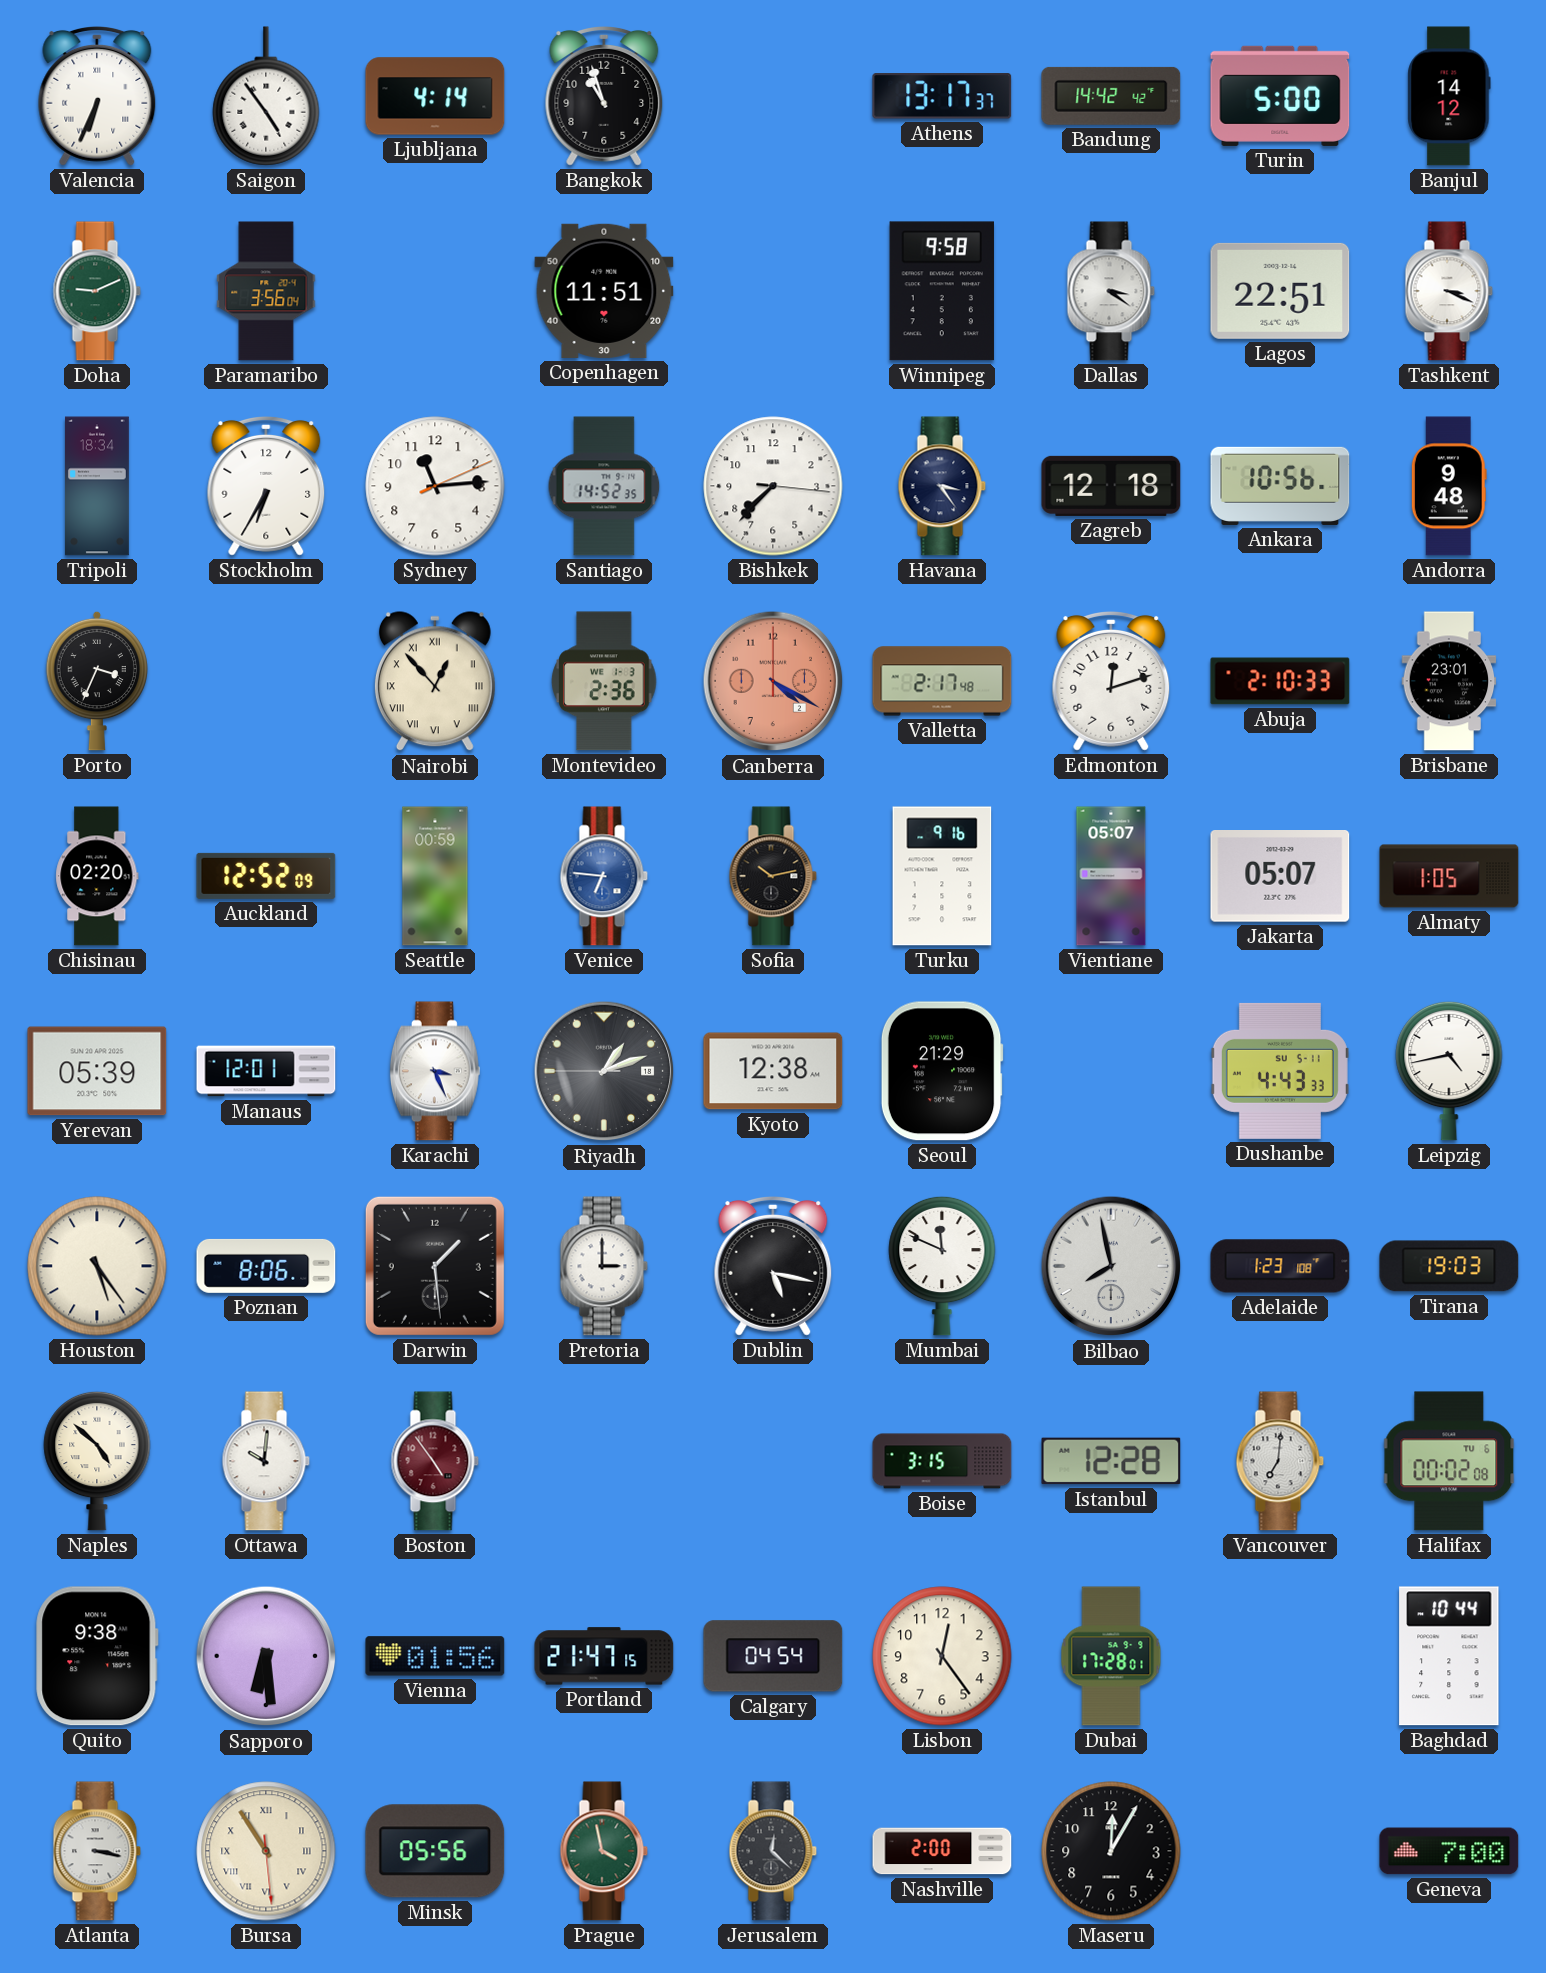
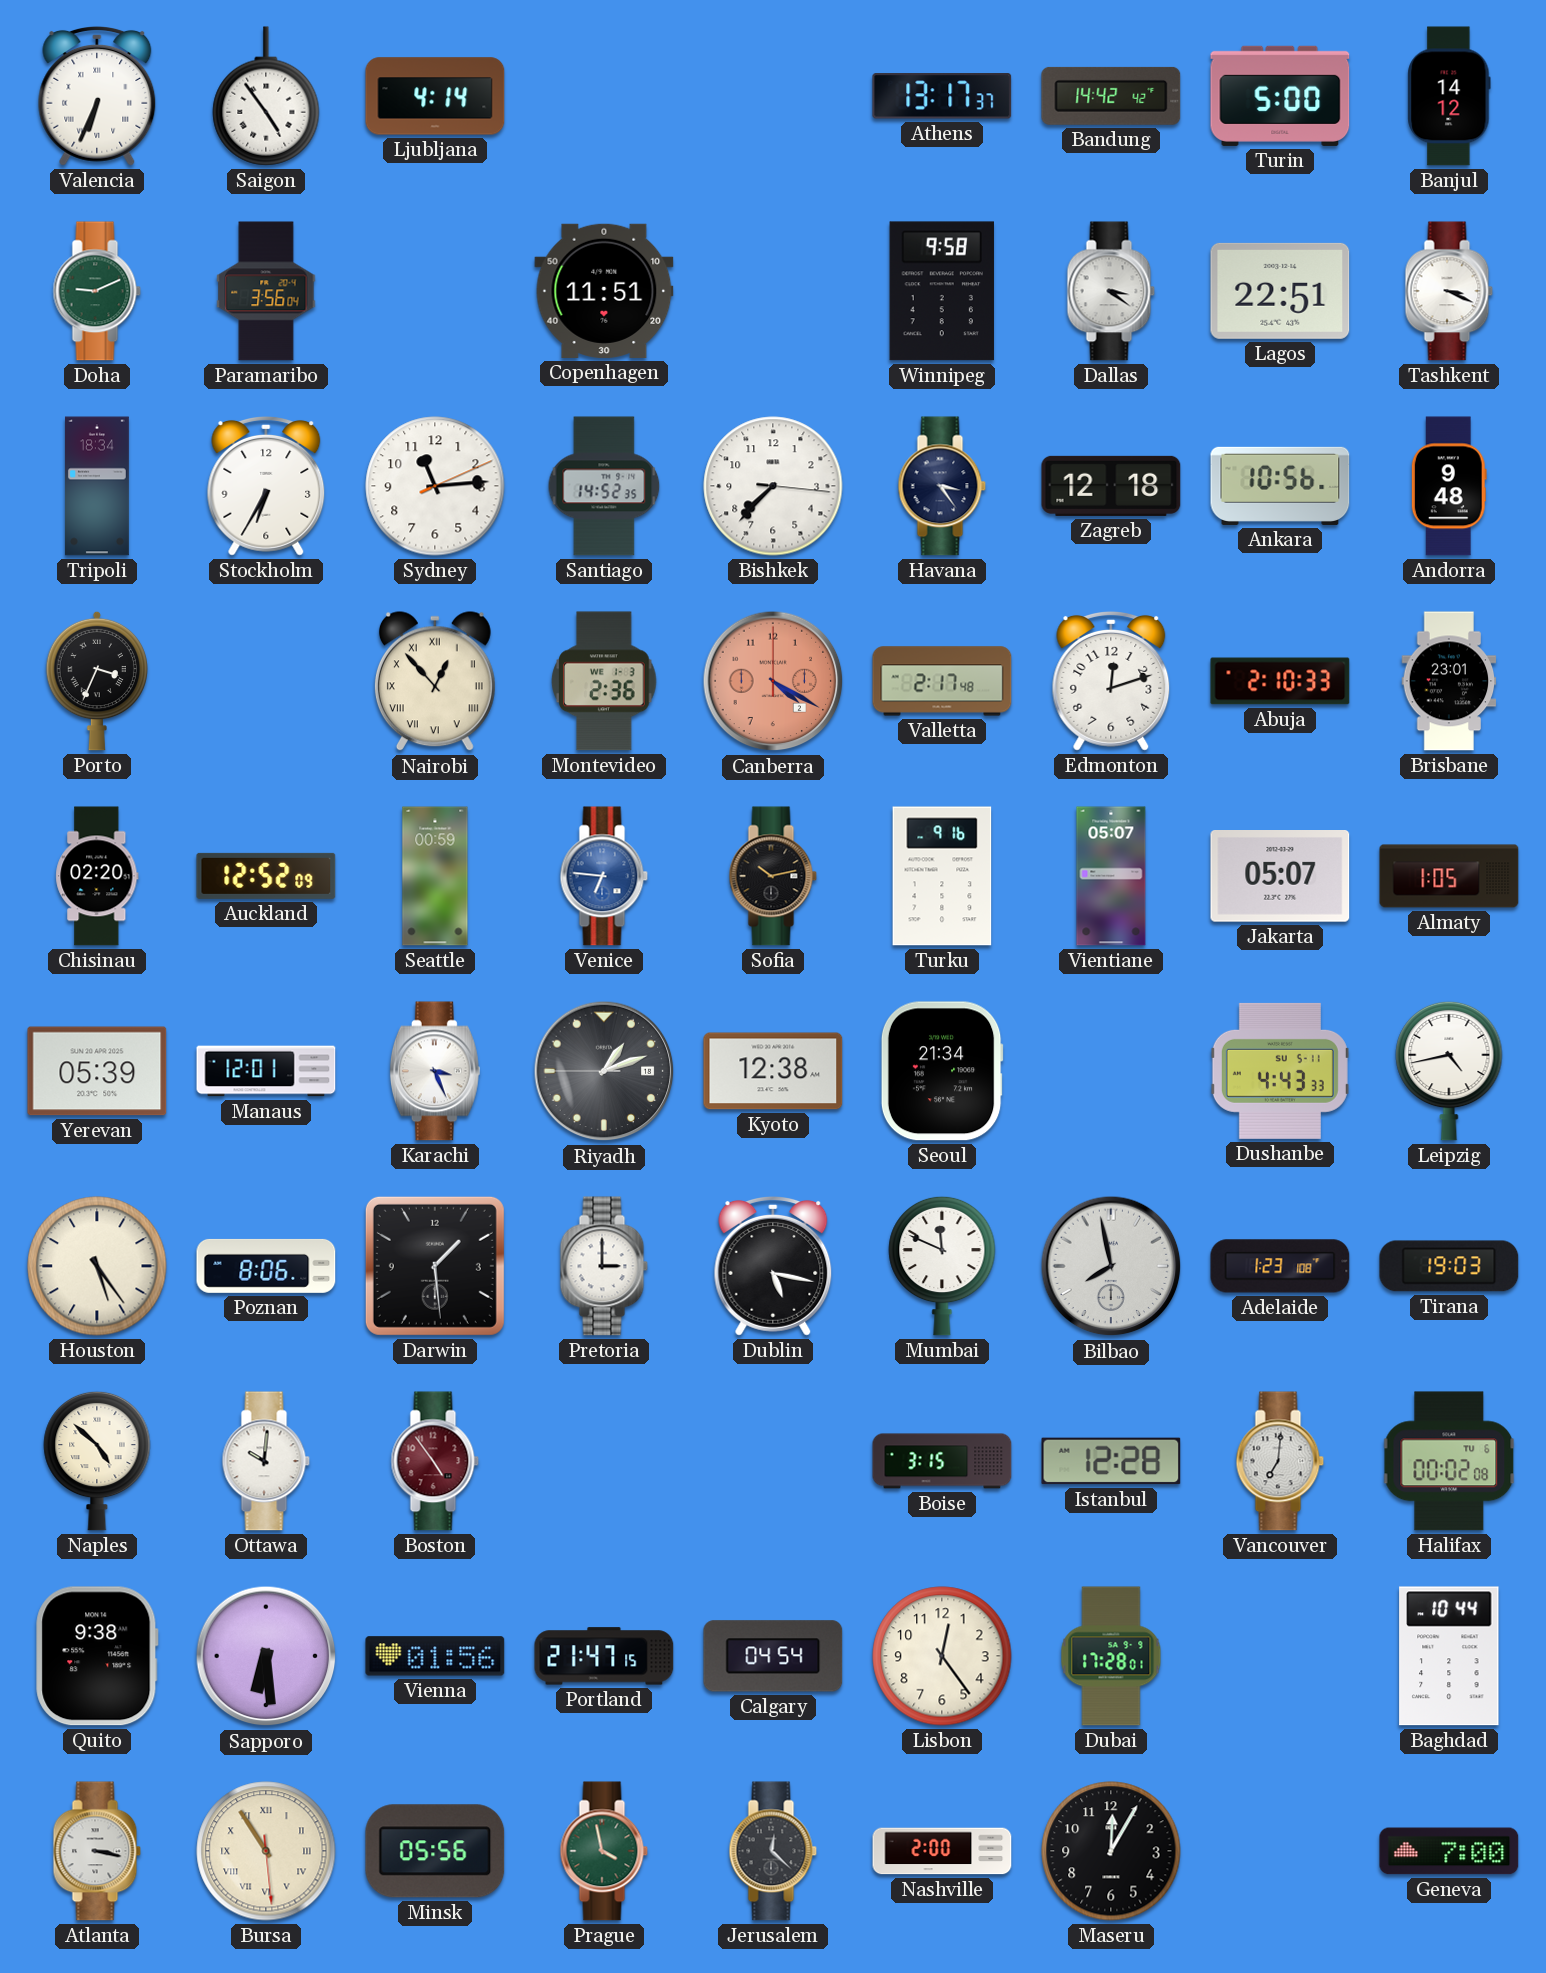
Bangkok: 10:57 -> none
Seoul: 21:29 -> 21:34
